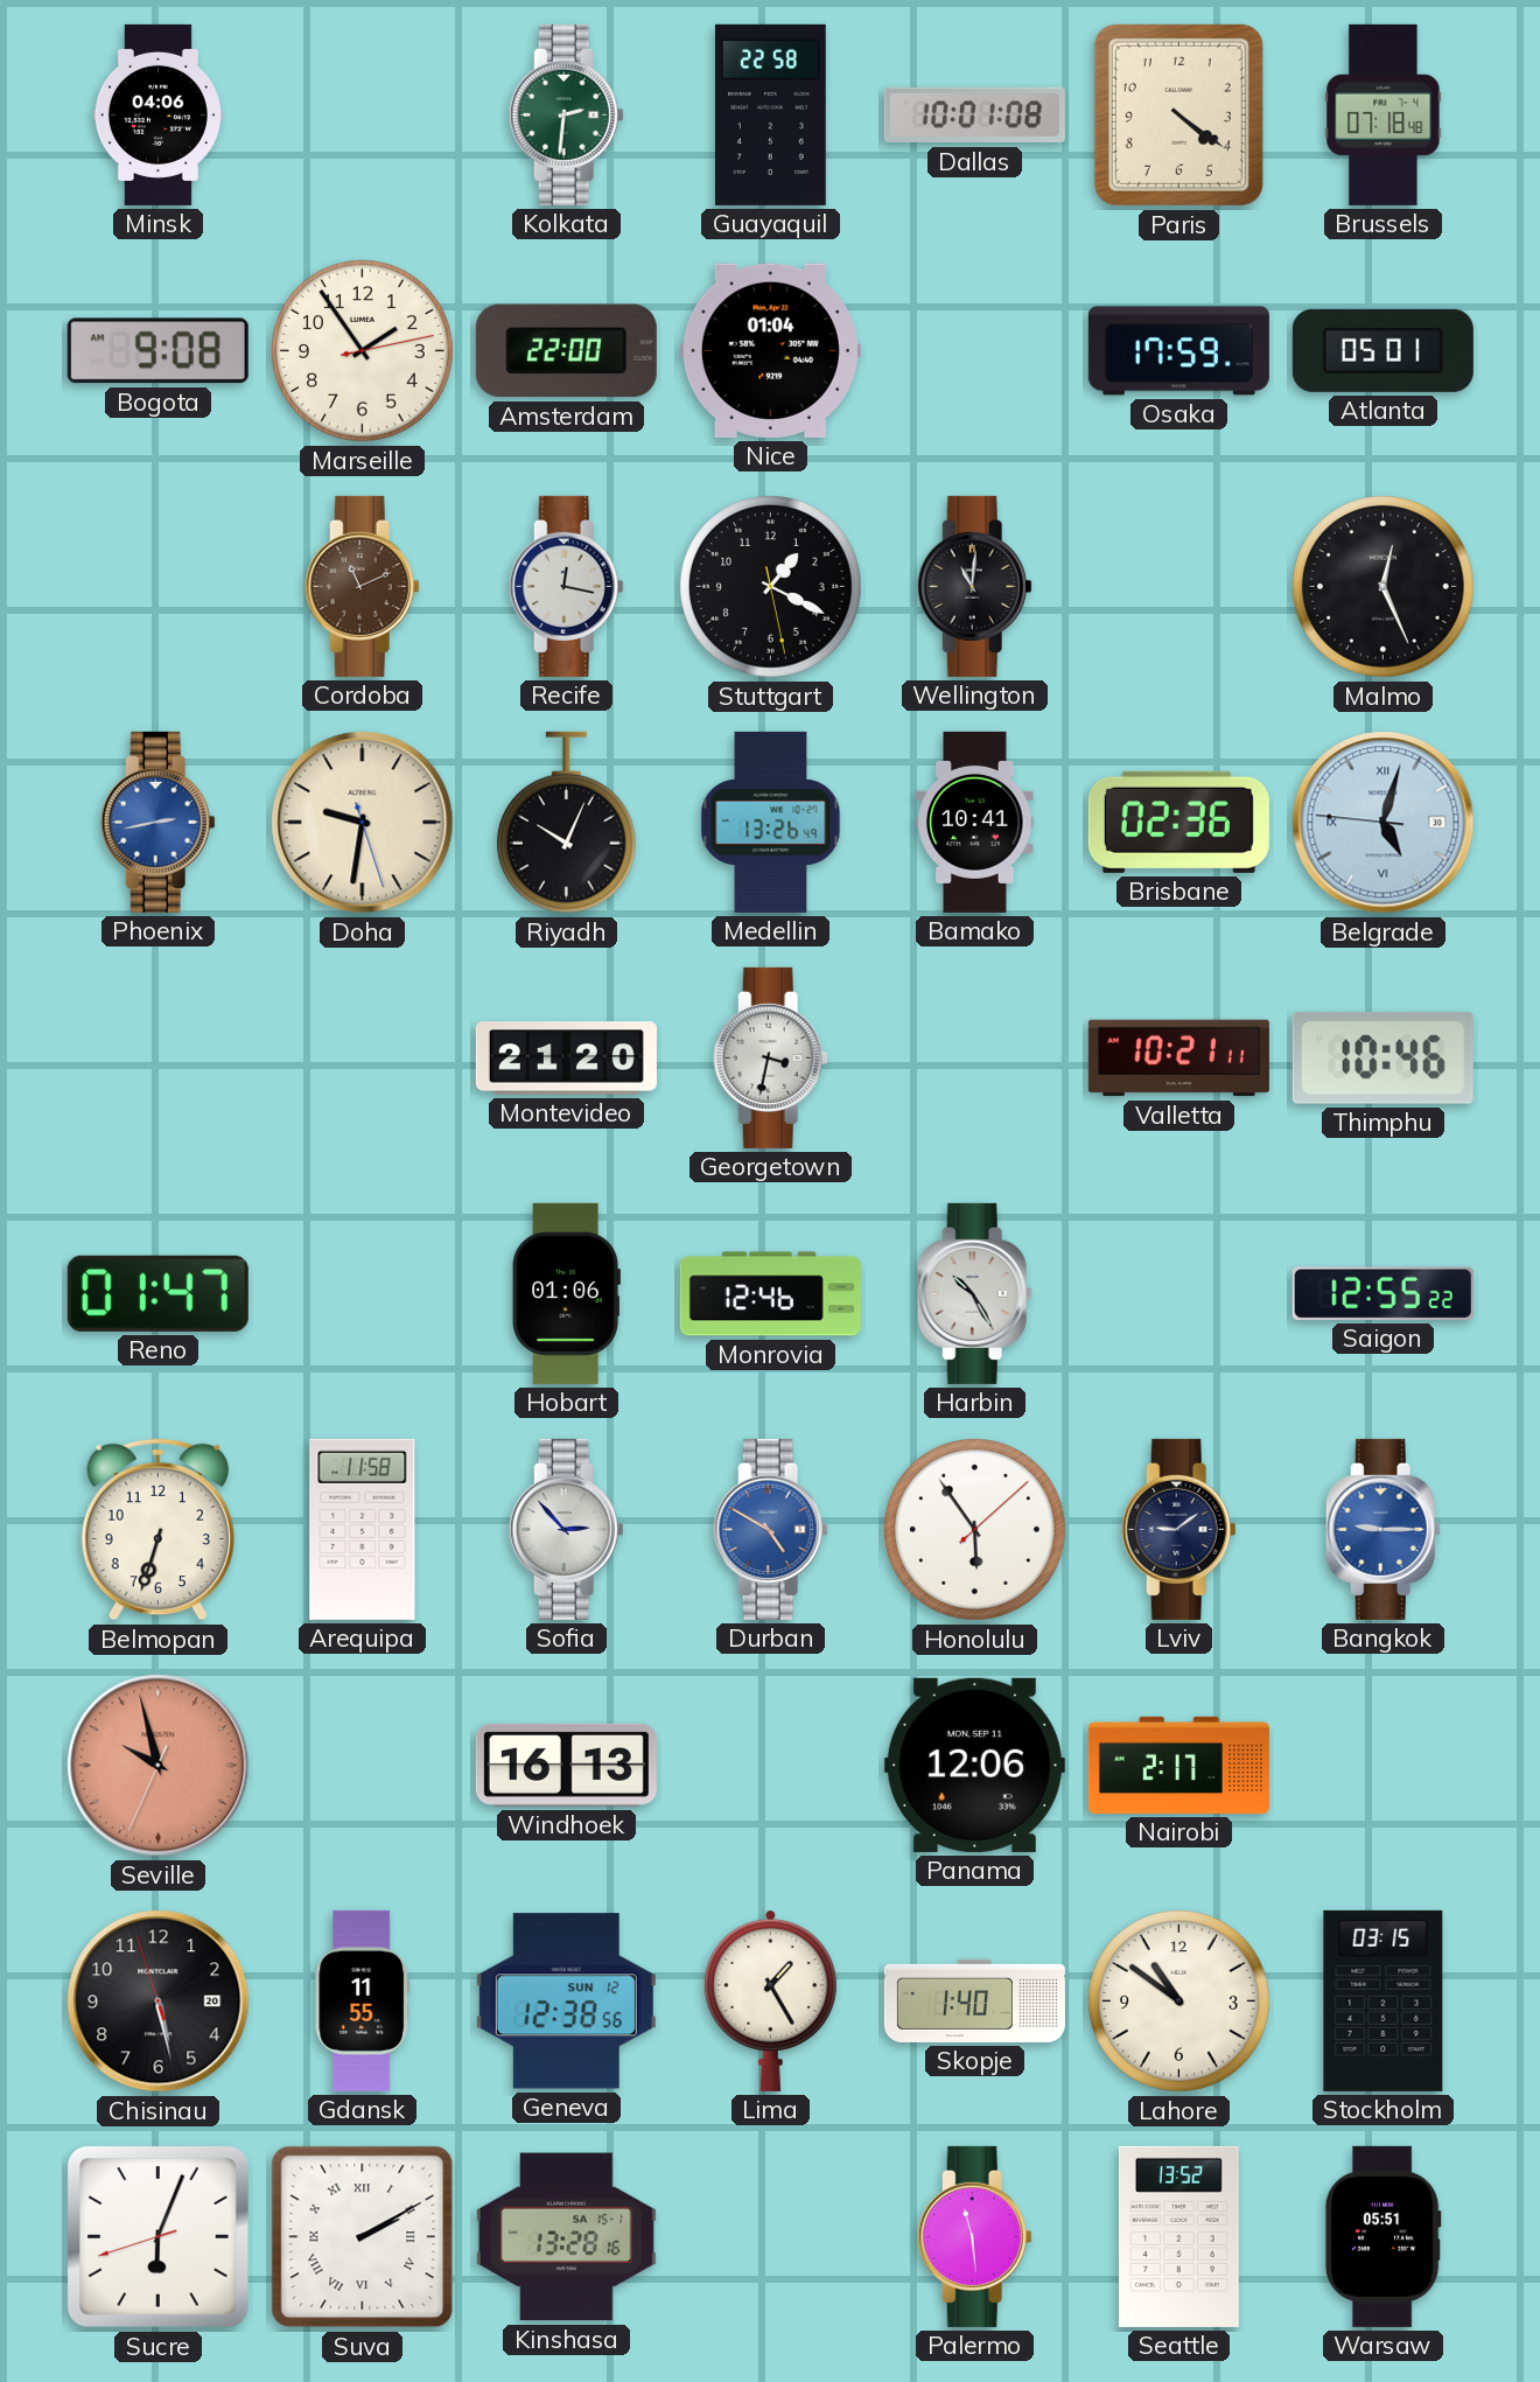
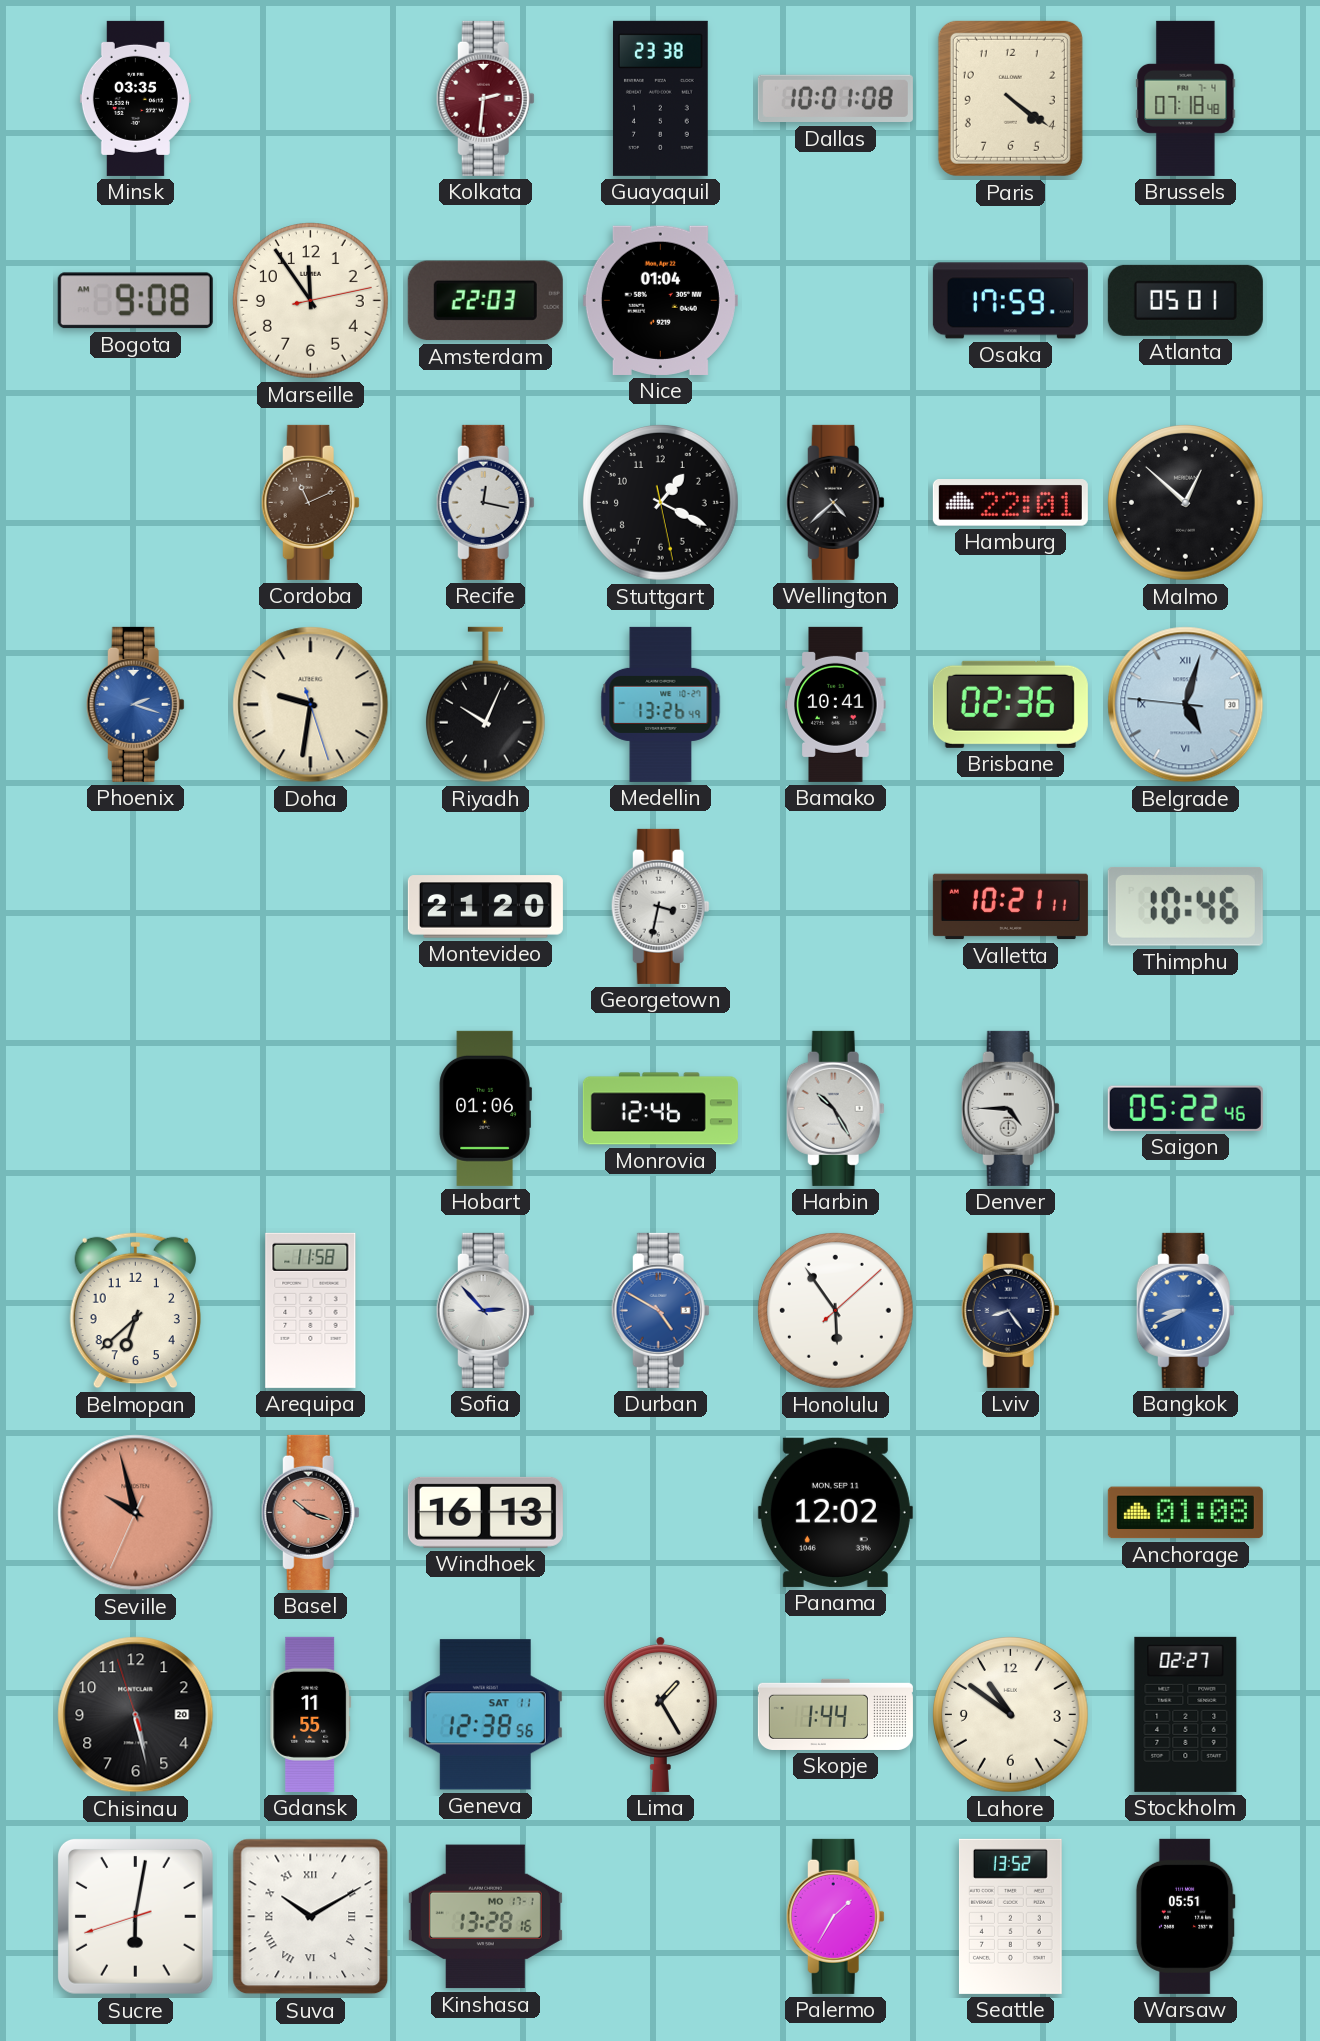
Minsk: 04:06 -> 03:35
Kolkata dial: green -> burgundy
Guayaquil: 22:58 -> 23:38
Marseille: 1:54 -> 11:54
Amsterdam: 22:00 -> 22:03
Wellington: 11:01 -> 4:38
Hamburg: none -> 22:01
Malmo: 12:26 -> 12:52
Phoenix: 2:43 -> 2:18
Reno: 01:47 -> none
Denver: none -> 4:45
Saigon: 12:55 -> 05:22
Belmopan: 6:33 -> 6:38
Lviv: 9:09 -> 8:24
Bangkok: 9:15 -> 8:41
Basel: none -> 10:18
Panama: 12:06 -> 12:02
Nairobi: 2:17 -> none
Anchorage: none -> 01:08
Geneva date: SUN 12 -> SAT 11
Skopje: 1:40 -> 1:44
Stockholm: 03:15 -> 02:27
Sucre: 6:03 -> 6:01
Suva: 2:10 -> 10:10
Kinshasa date: SA 15-1 -> MO 17-1
Palermo: 11:29 -> 1:35
